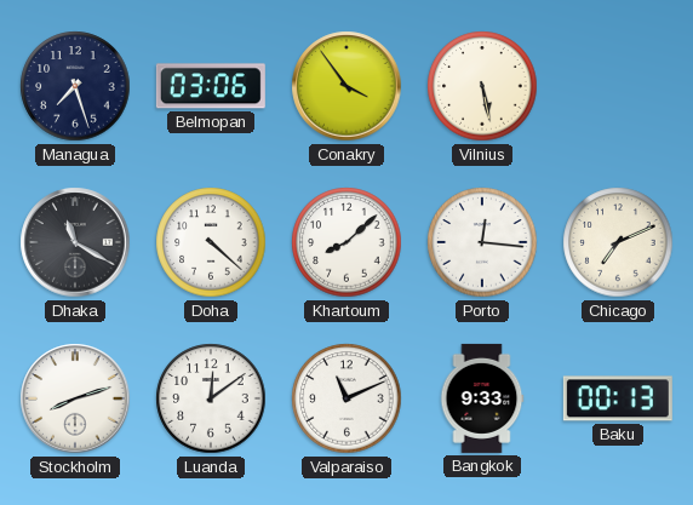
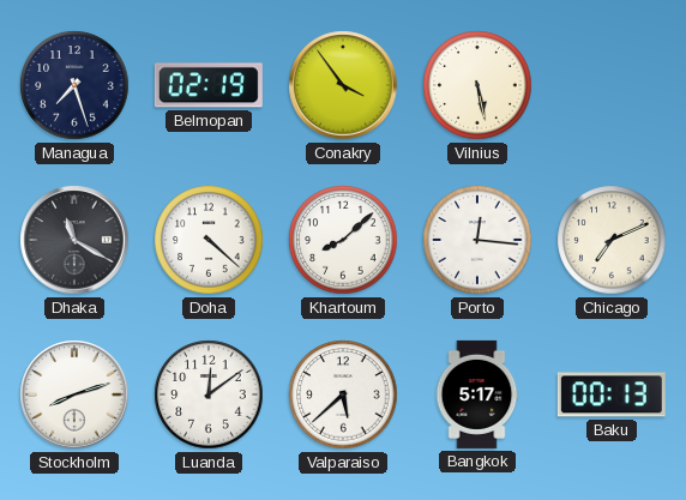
Belmopan: 03:06 -> 02:19
Valparaiso: 11:11 -> 5:38
Bangkok: 9:33 -> 5:17
